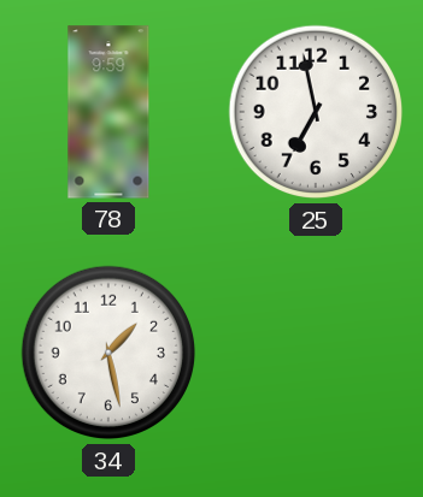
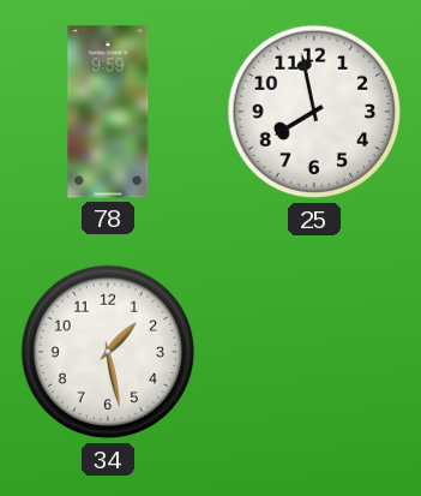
25: 6:58 -> 7:58
